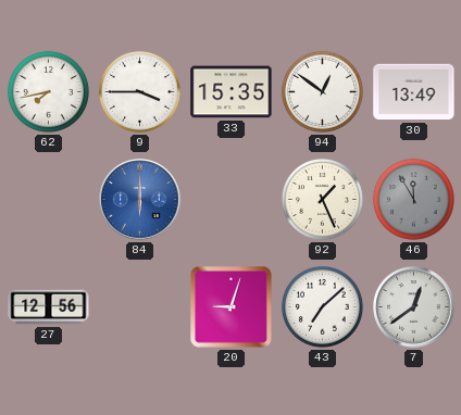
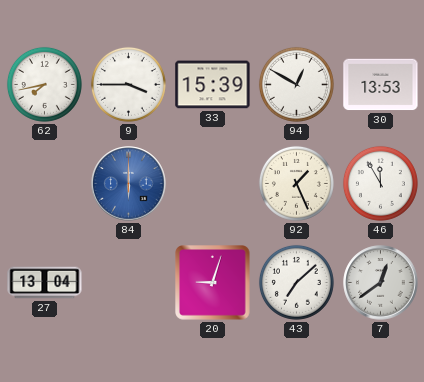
33: 15:35 -> 15:39
94: 12:51 -> 12:50
30: 13:49 -> 13:53
46 dial: grey -> white
27: 12:56 -> 13:04
